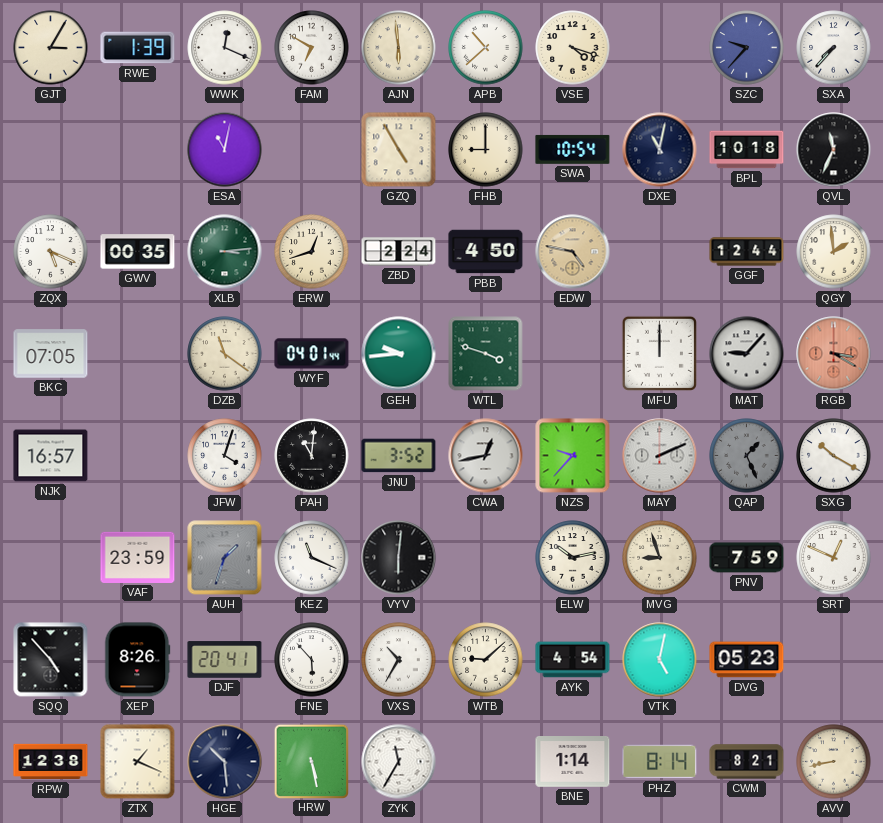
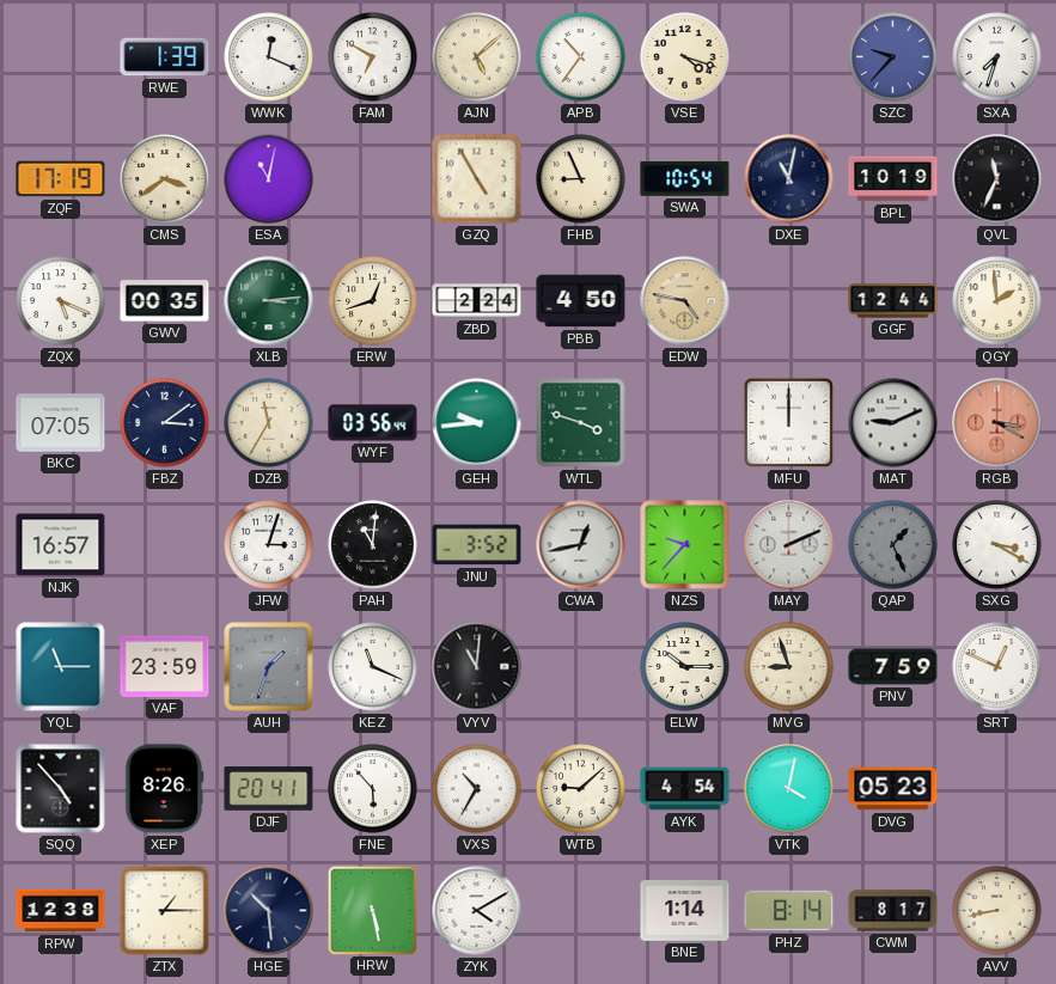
GJT: 3:05 -> none
AJN: 5:59 -> 5:08
APB: 10:38 -> 10:36
SXA: 7:37 -> 7:33
ZQF: none -> 17:19
CMS: none -> 3:39
FHB: 9:00 -> 8:56
BPL: 10:18 -> 10:19
FBZ: none -> 3:09
DZB: 11:21 -> 11:35
WYF: 04:01 -> 03:56
MAT: 9:07 -> 9:11
JFW: 4:03 -> 3:03
SXG: 10:20 -> 3:20
YQL: none -> 11:15
VYV: 6:01 -> 11:01
ELW: 10:13 -> 10:15
VTK: 5:02 -> 4:02
ZTX: 1:19 -> 1:15
ZYK: 11:35 -> 4:10
CWM: 8:21 -> 8:17
